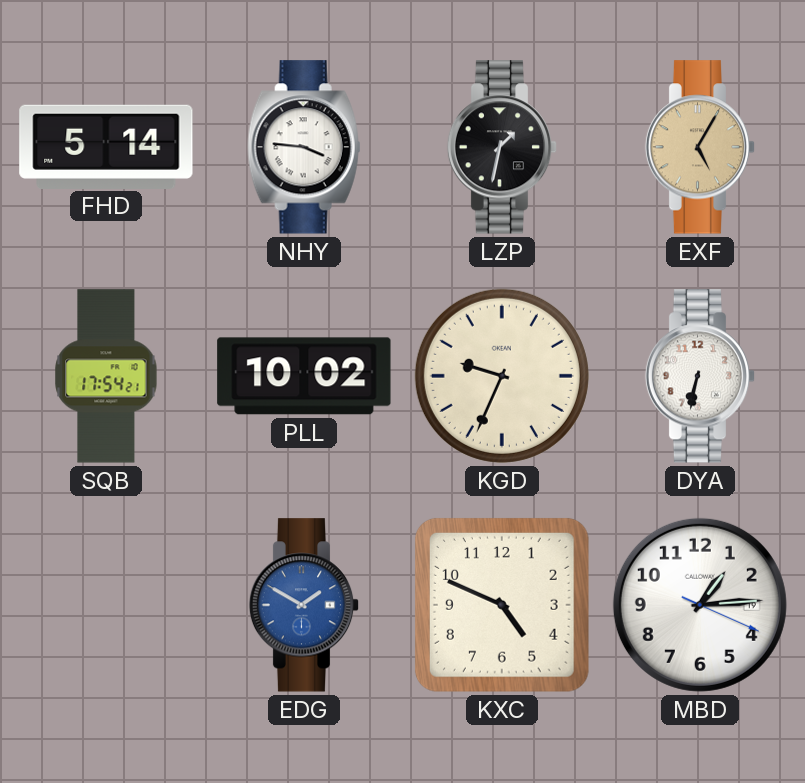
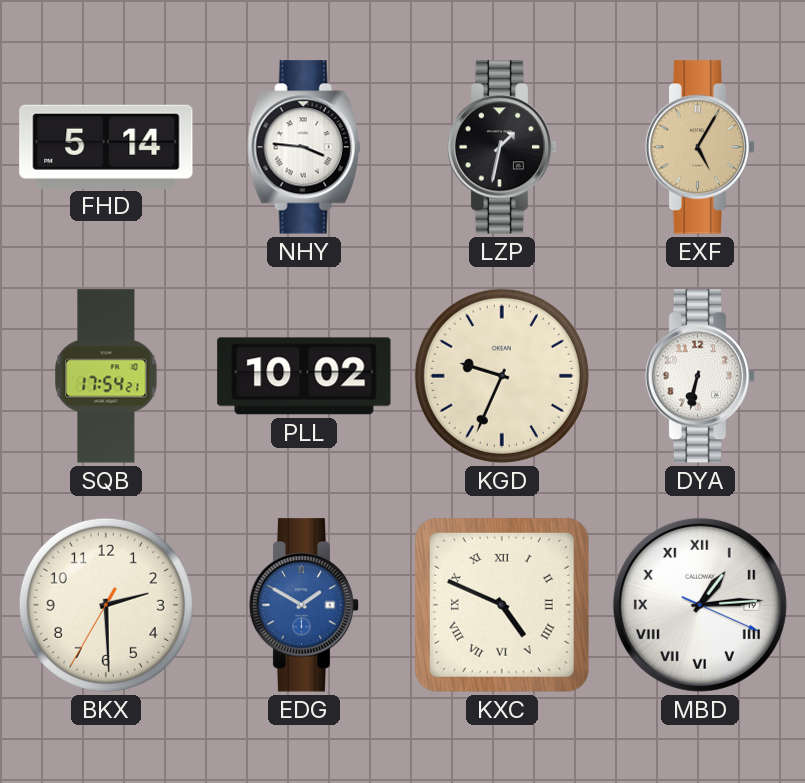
BKX: none -> 2:29
KXC numerals: Arabic -> Roman
MBD numerals: Arabic -> Roman
